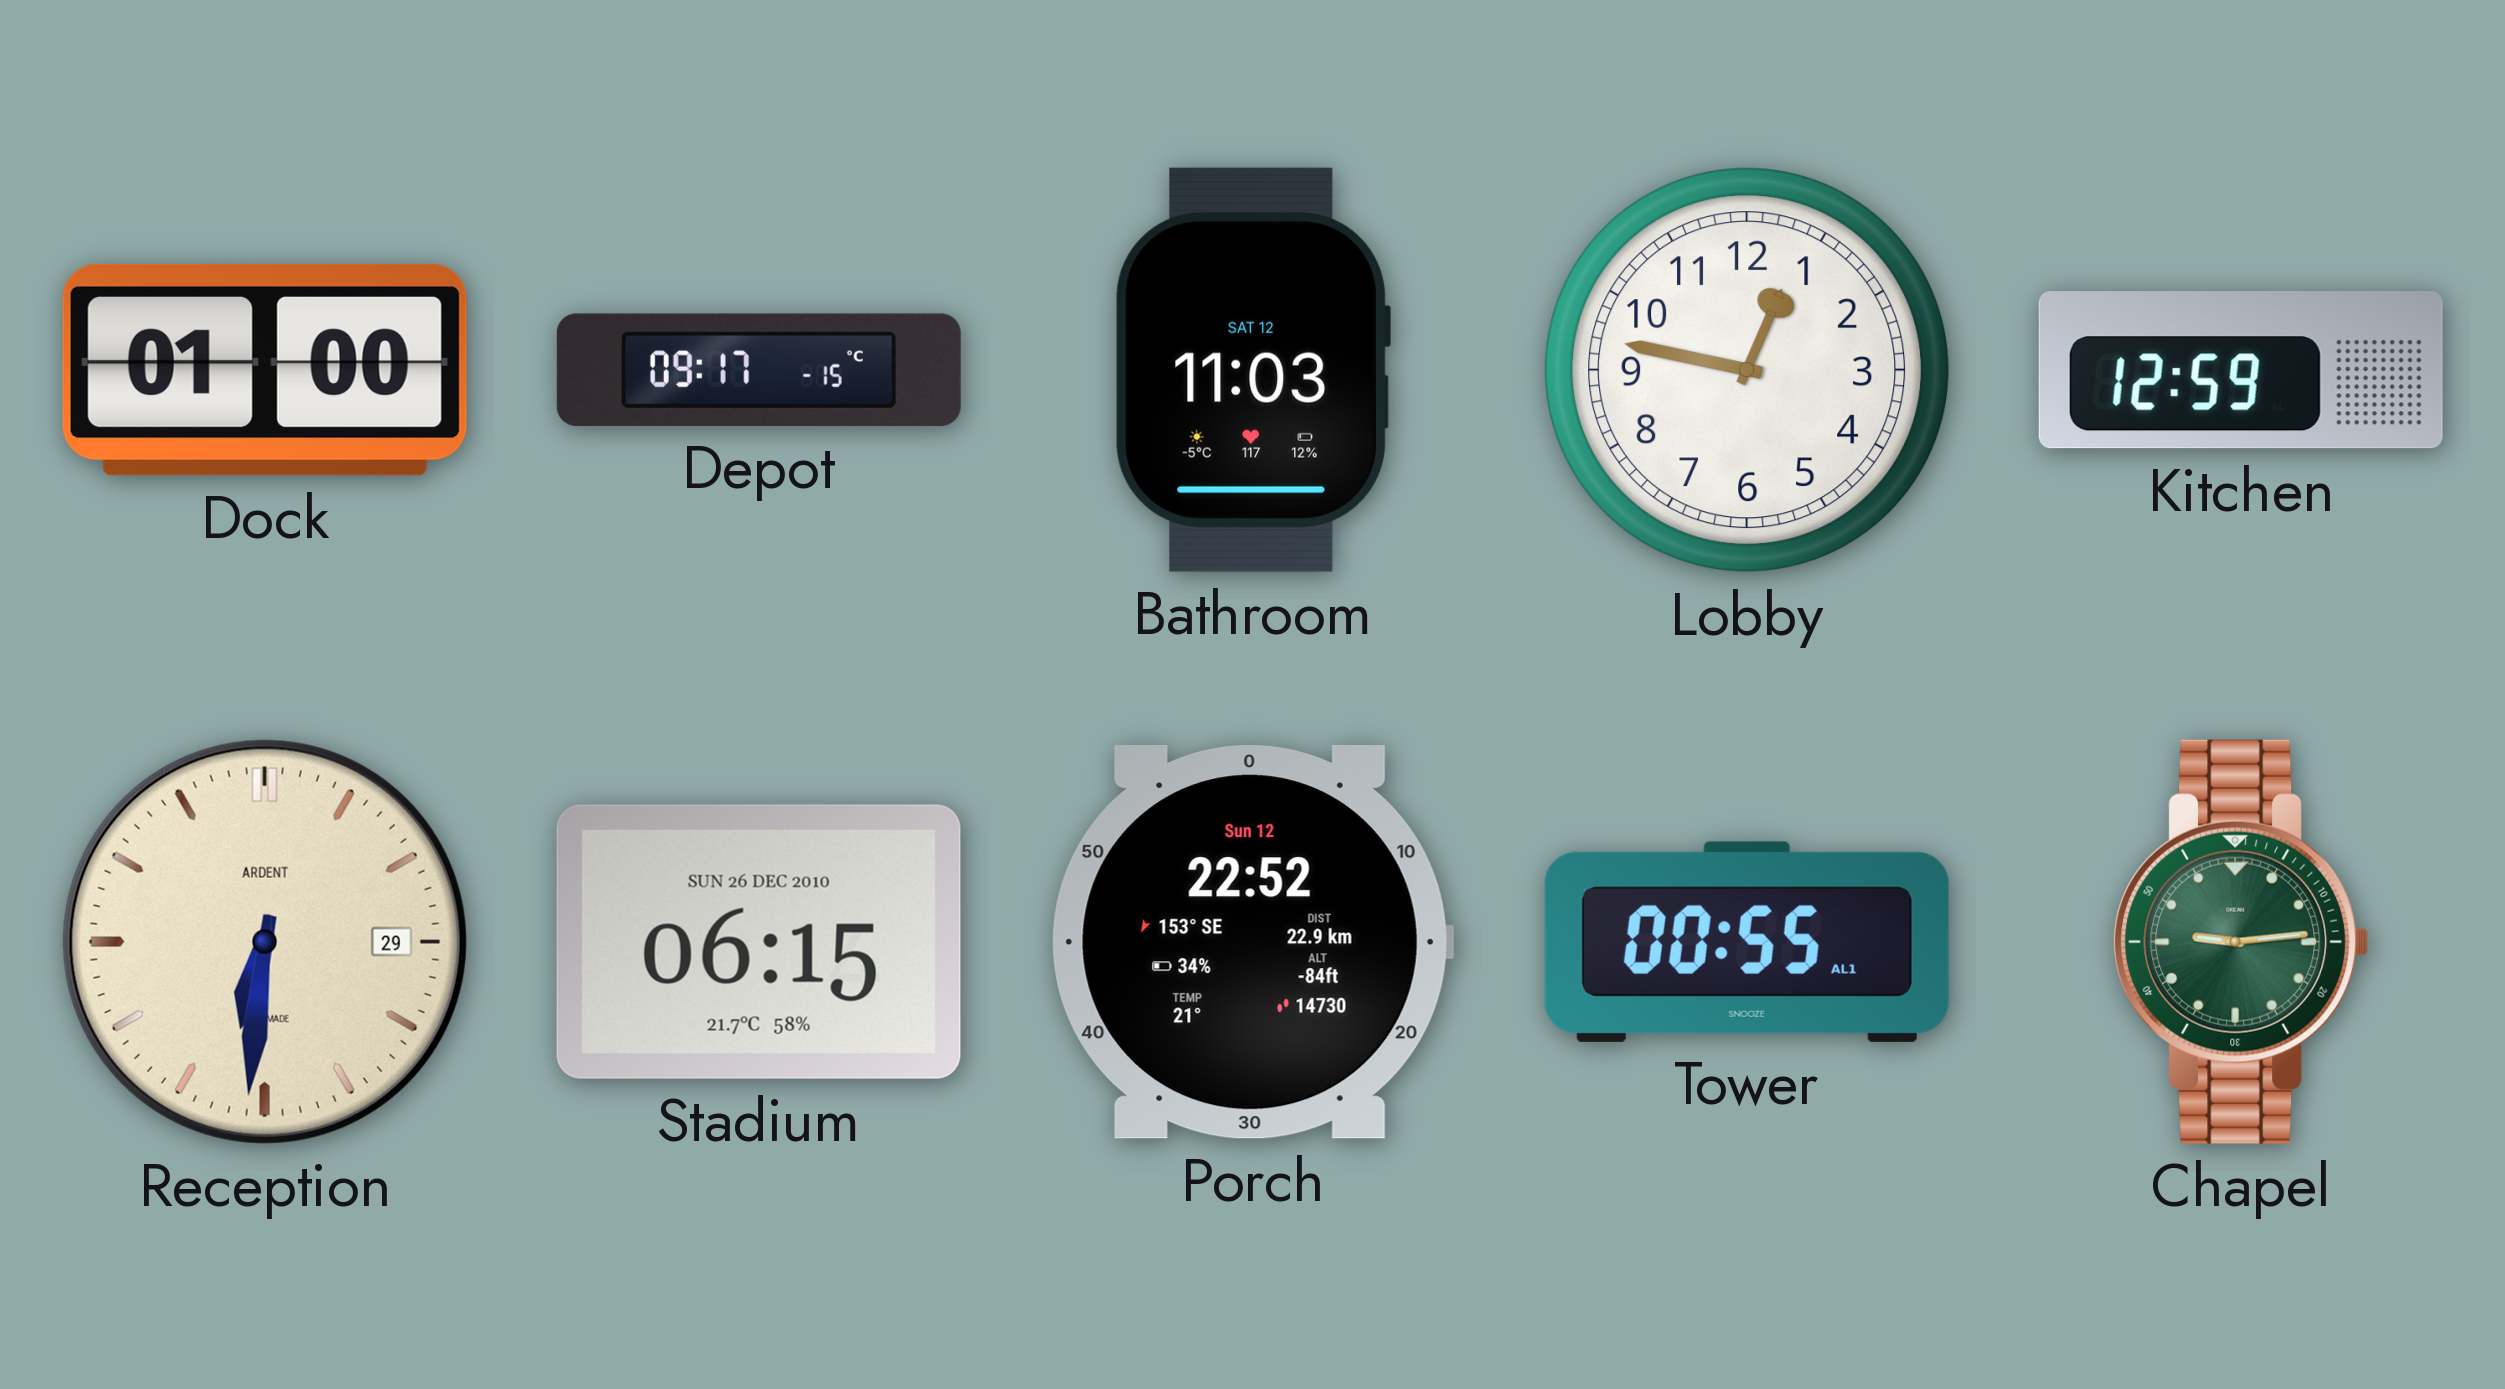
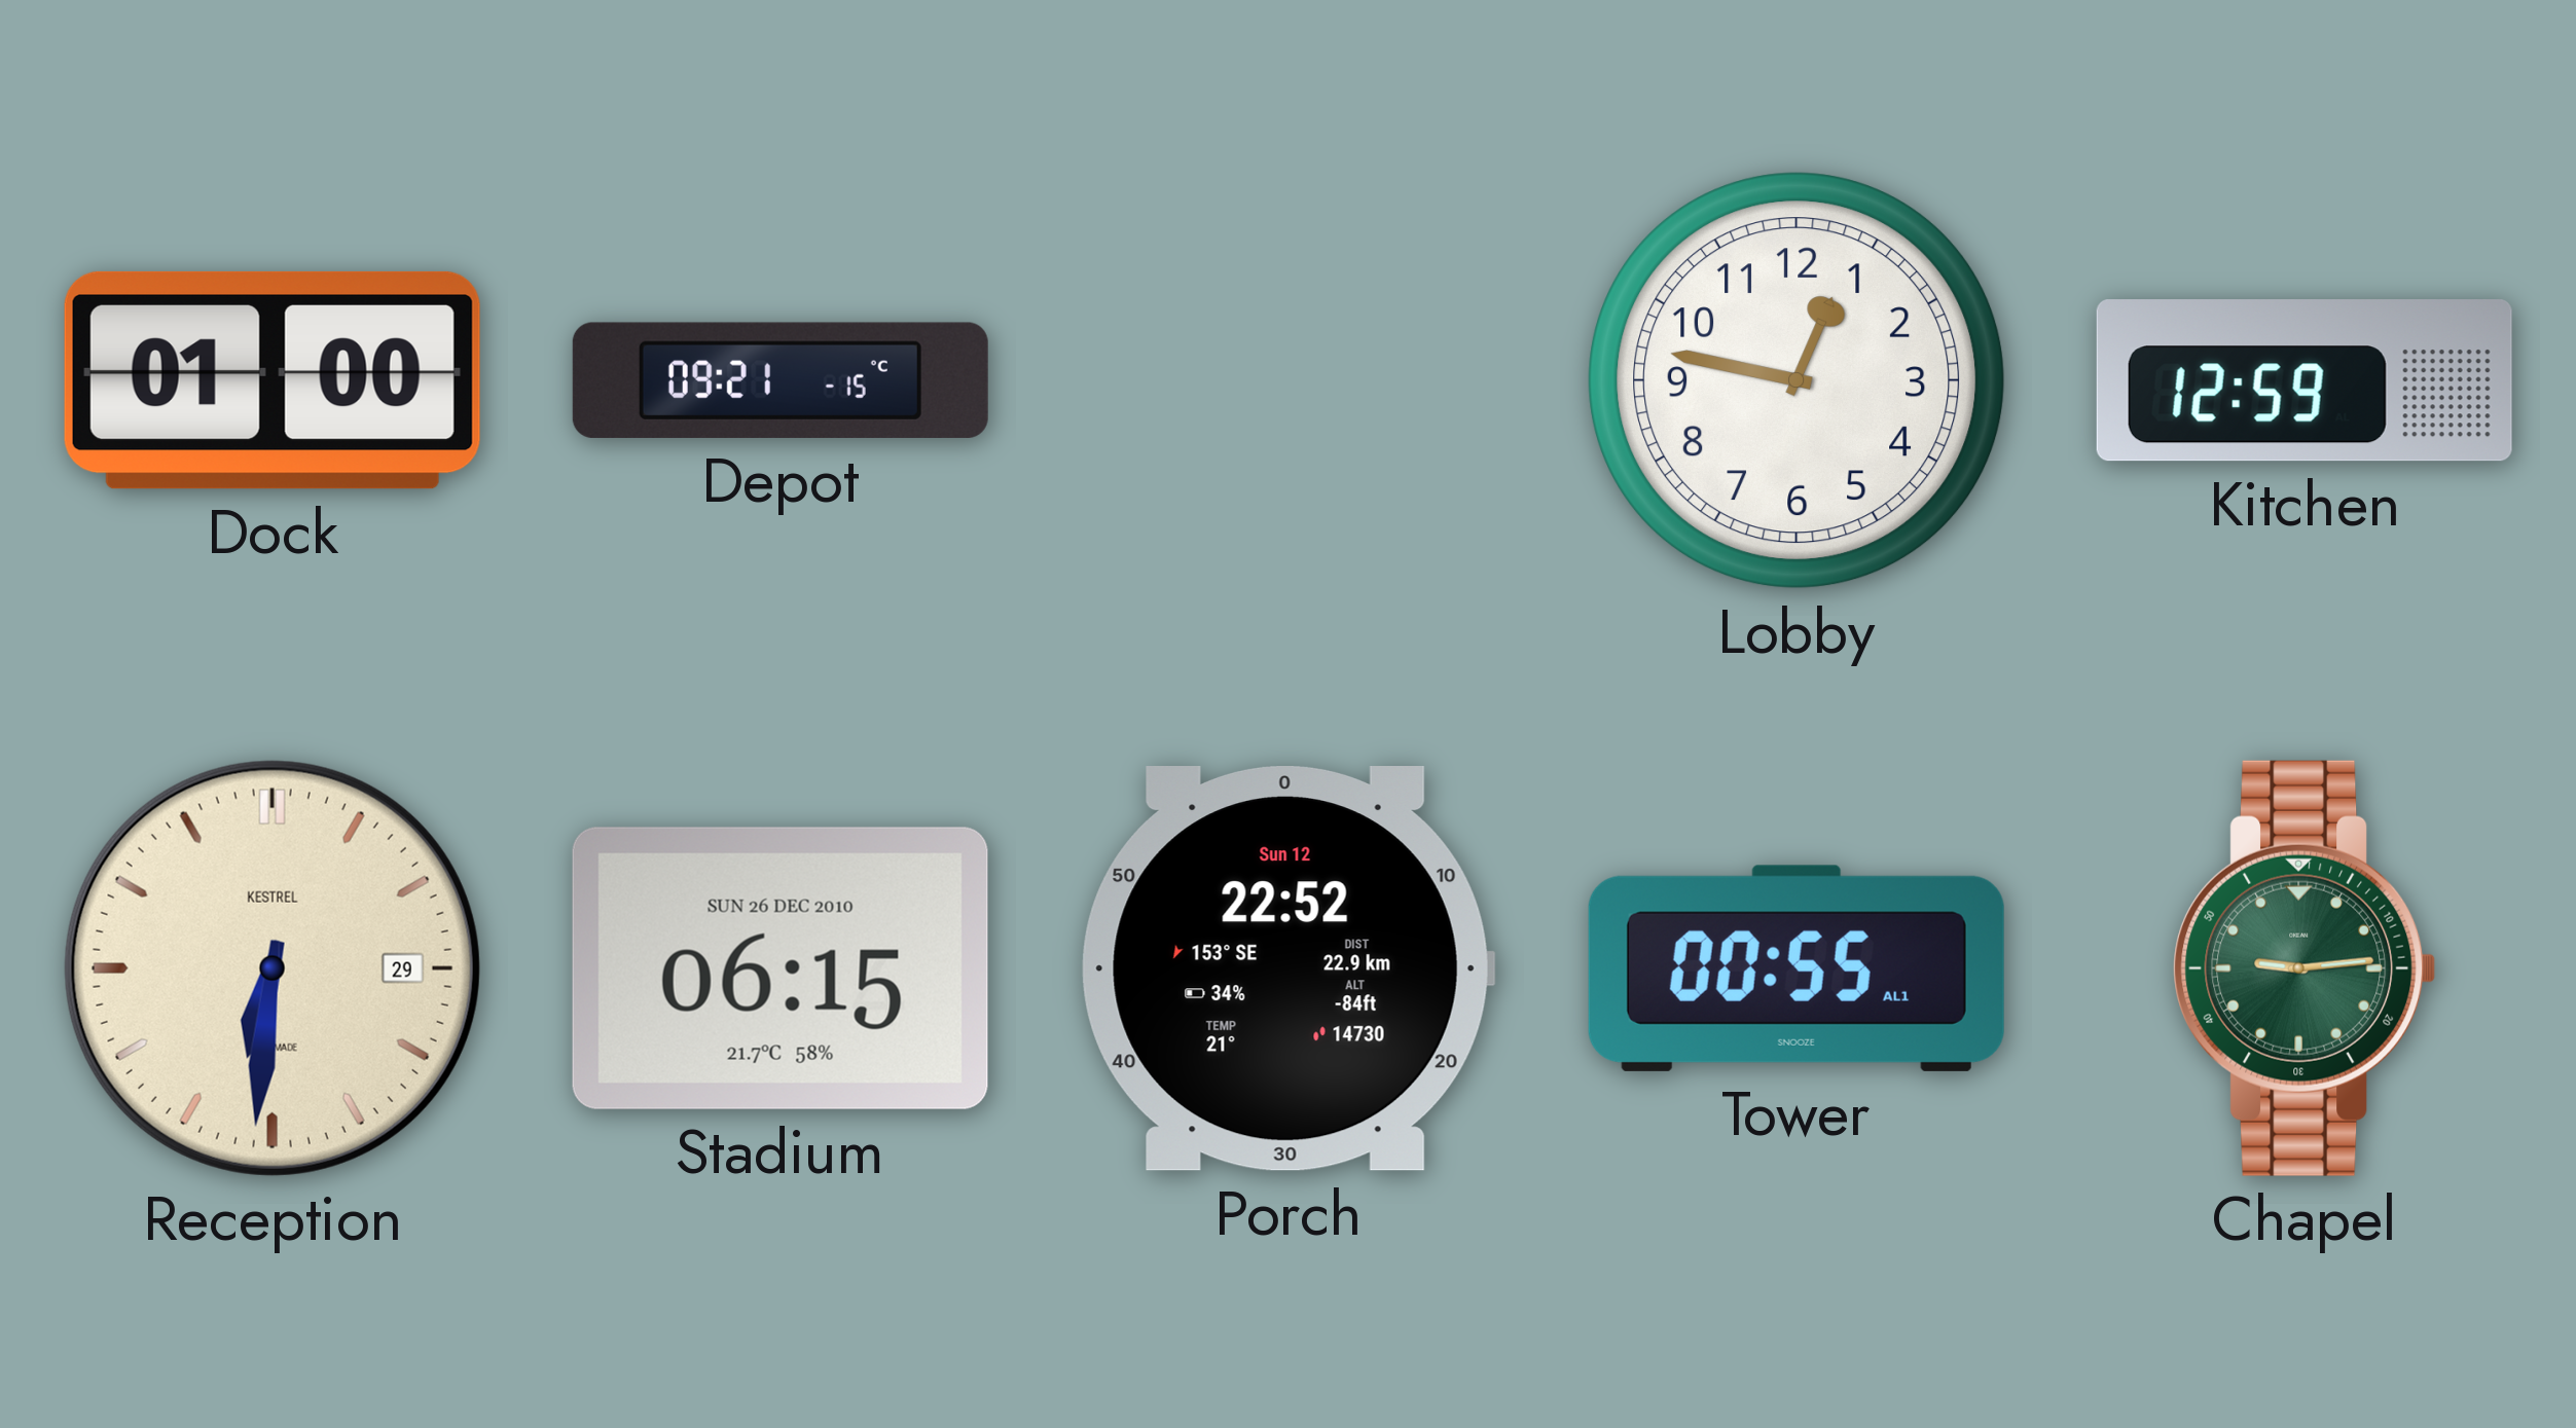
Depot: 09:17 -> 09:21
Bathroom: 11:03 -> none
Reception brand: ARDENT -> KESTREL
